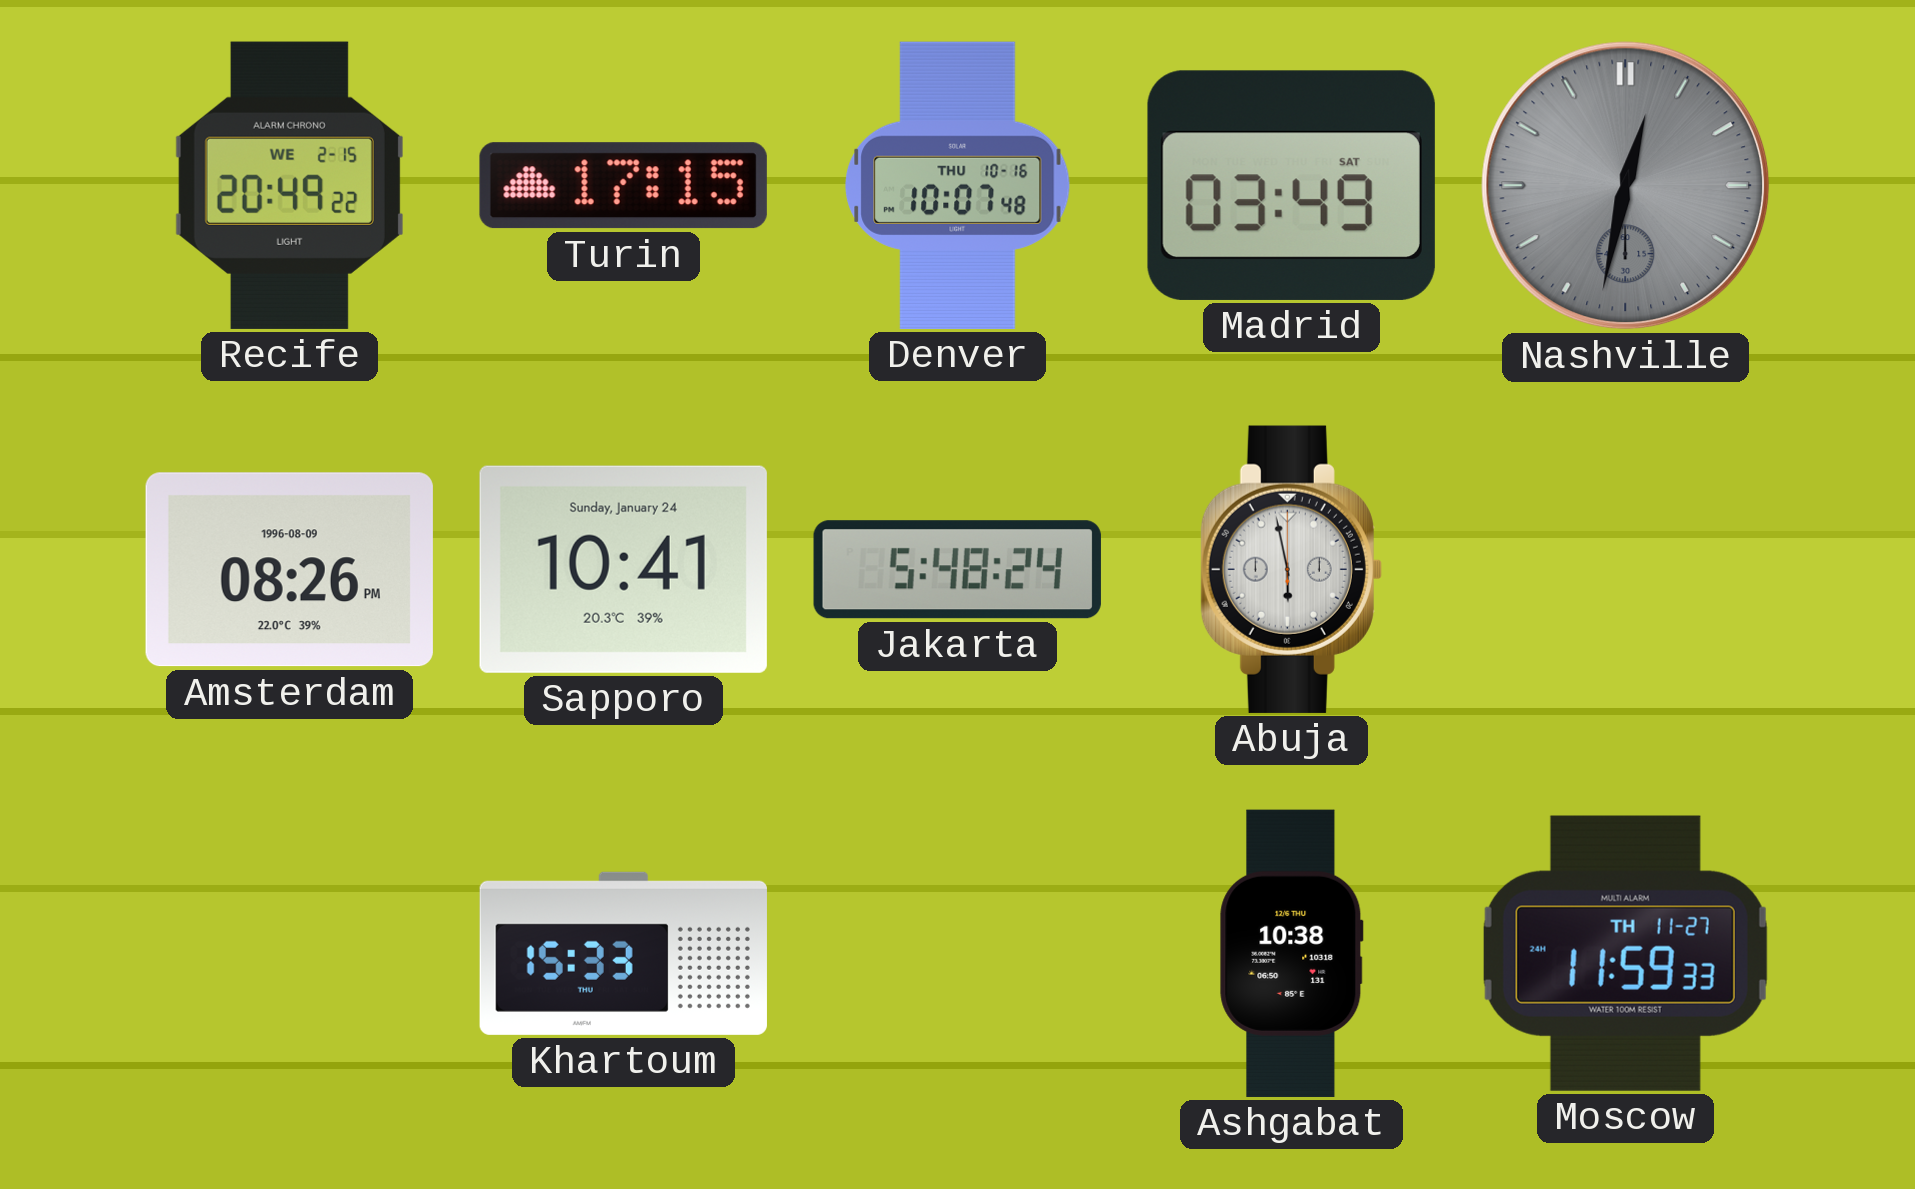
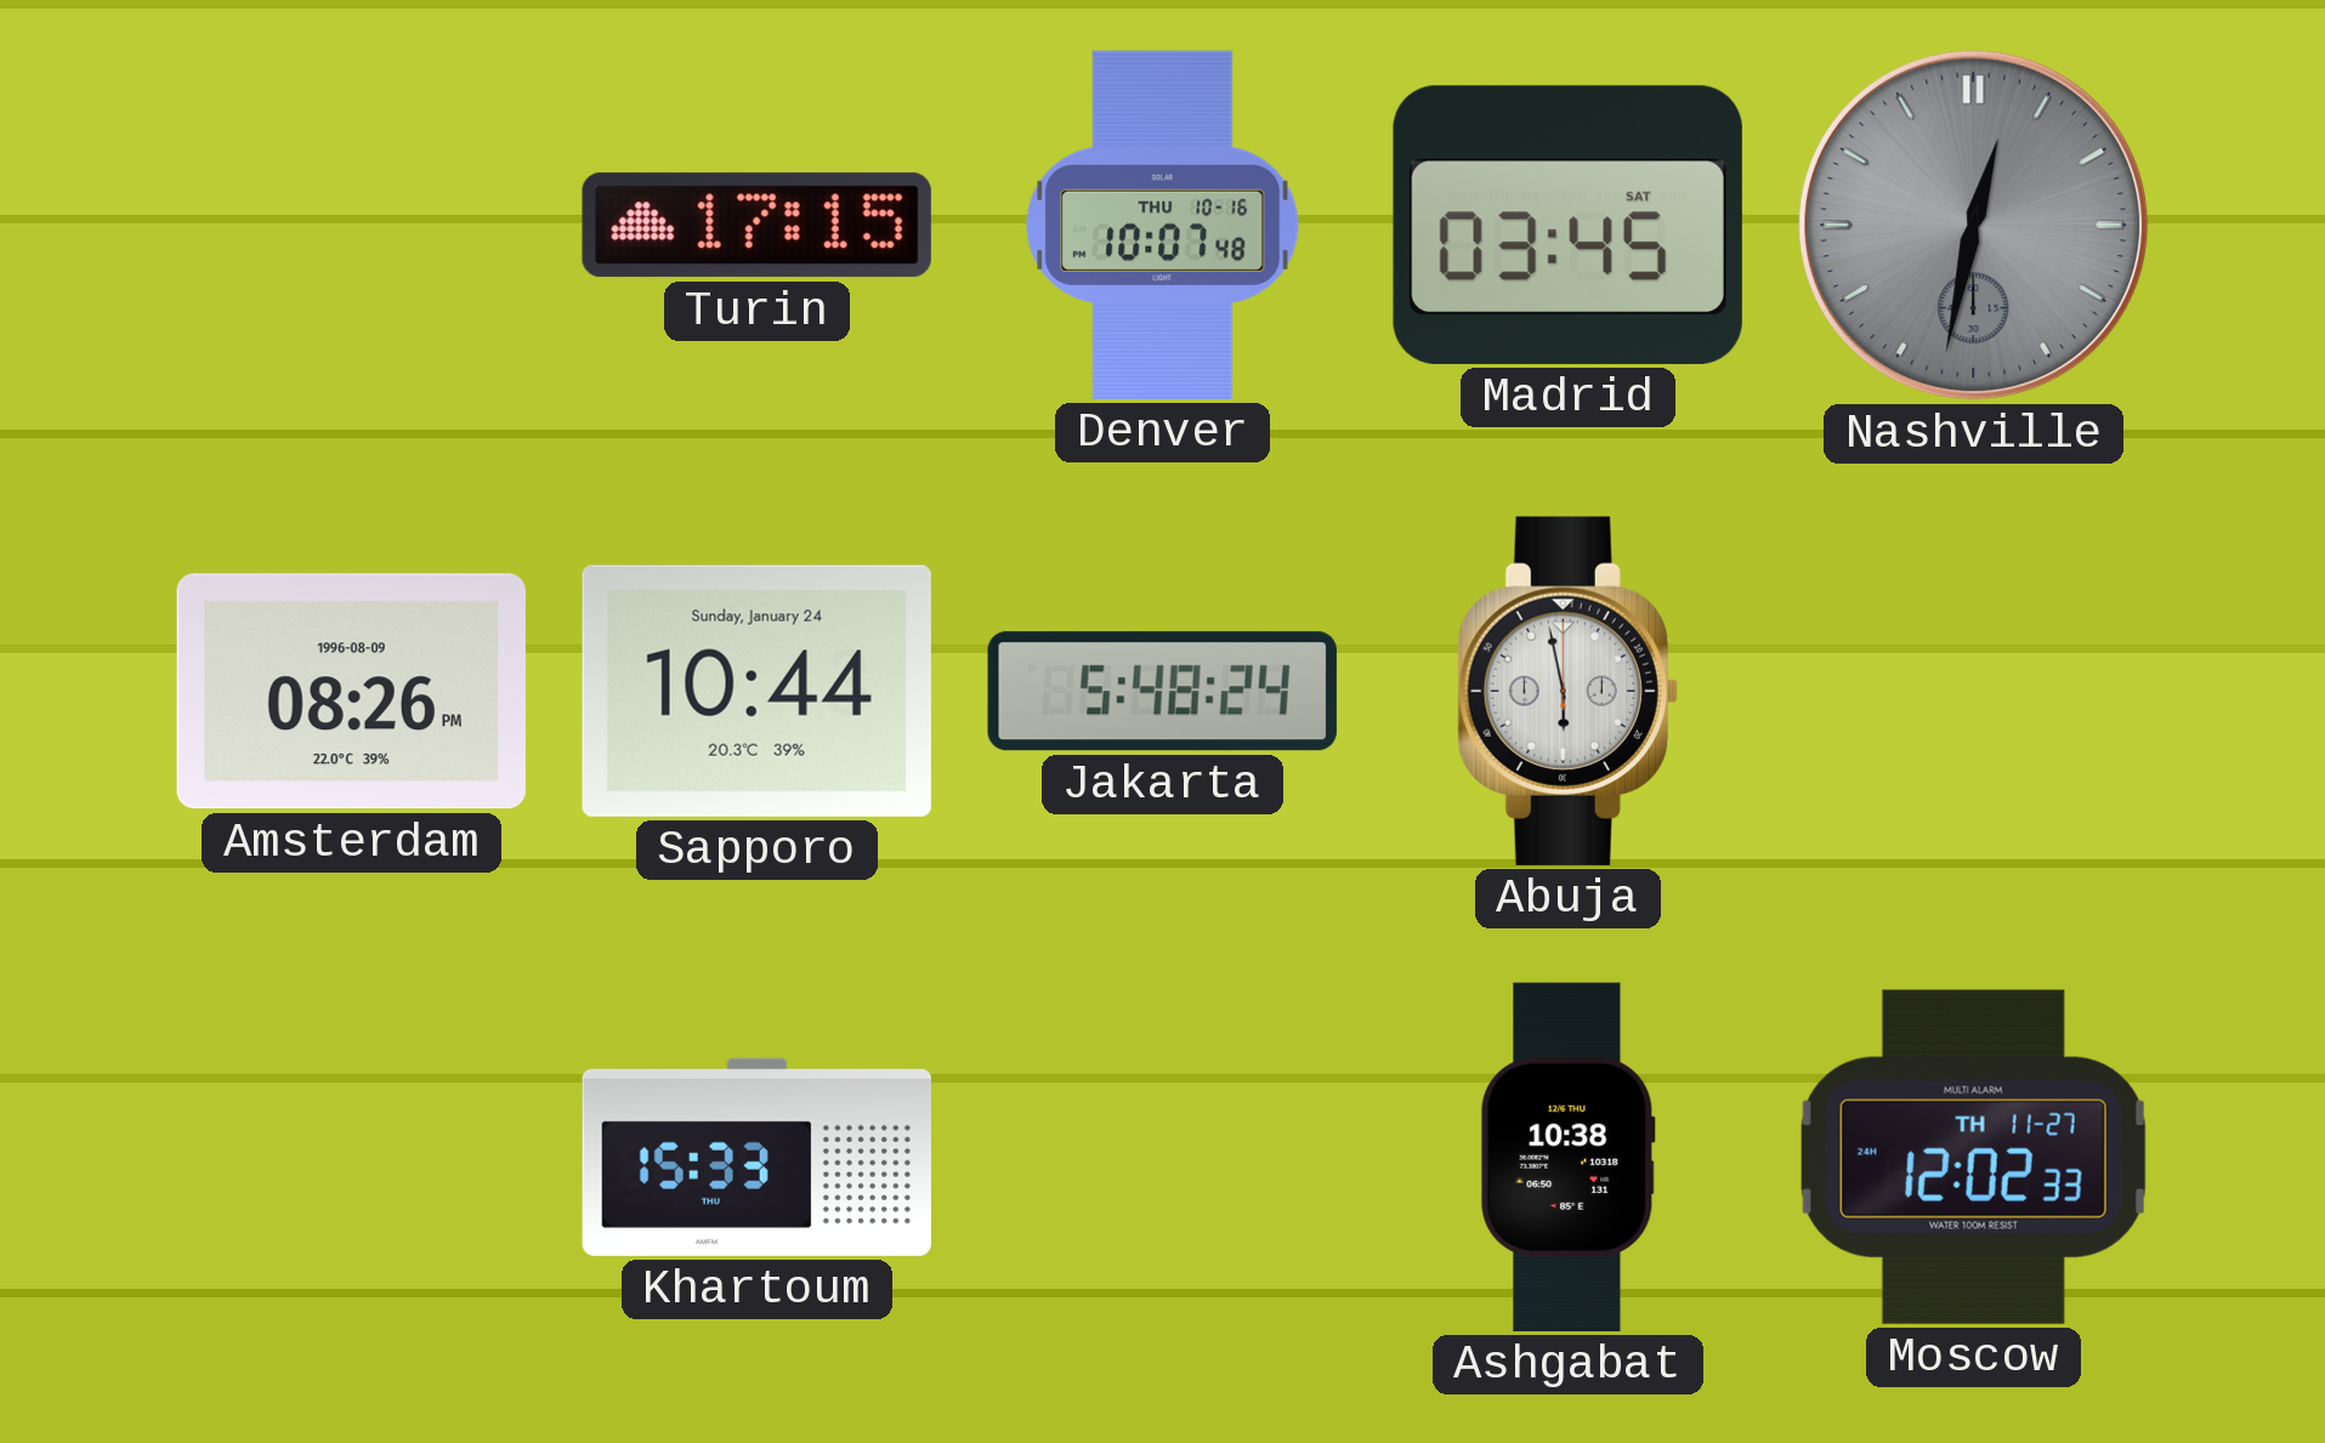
Recife: 20:49 -> none
Madrid: 03:49 -> 03:45
Sapporo: 10:41 -> 10:44
Moscow: 11:59 -> 12:02
